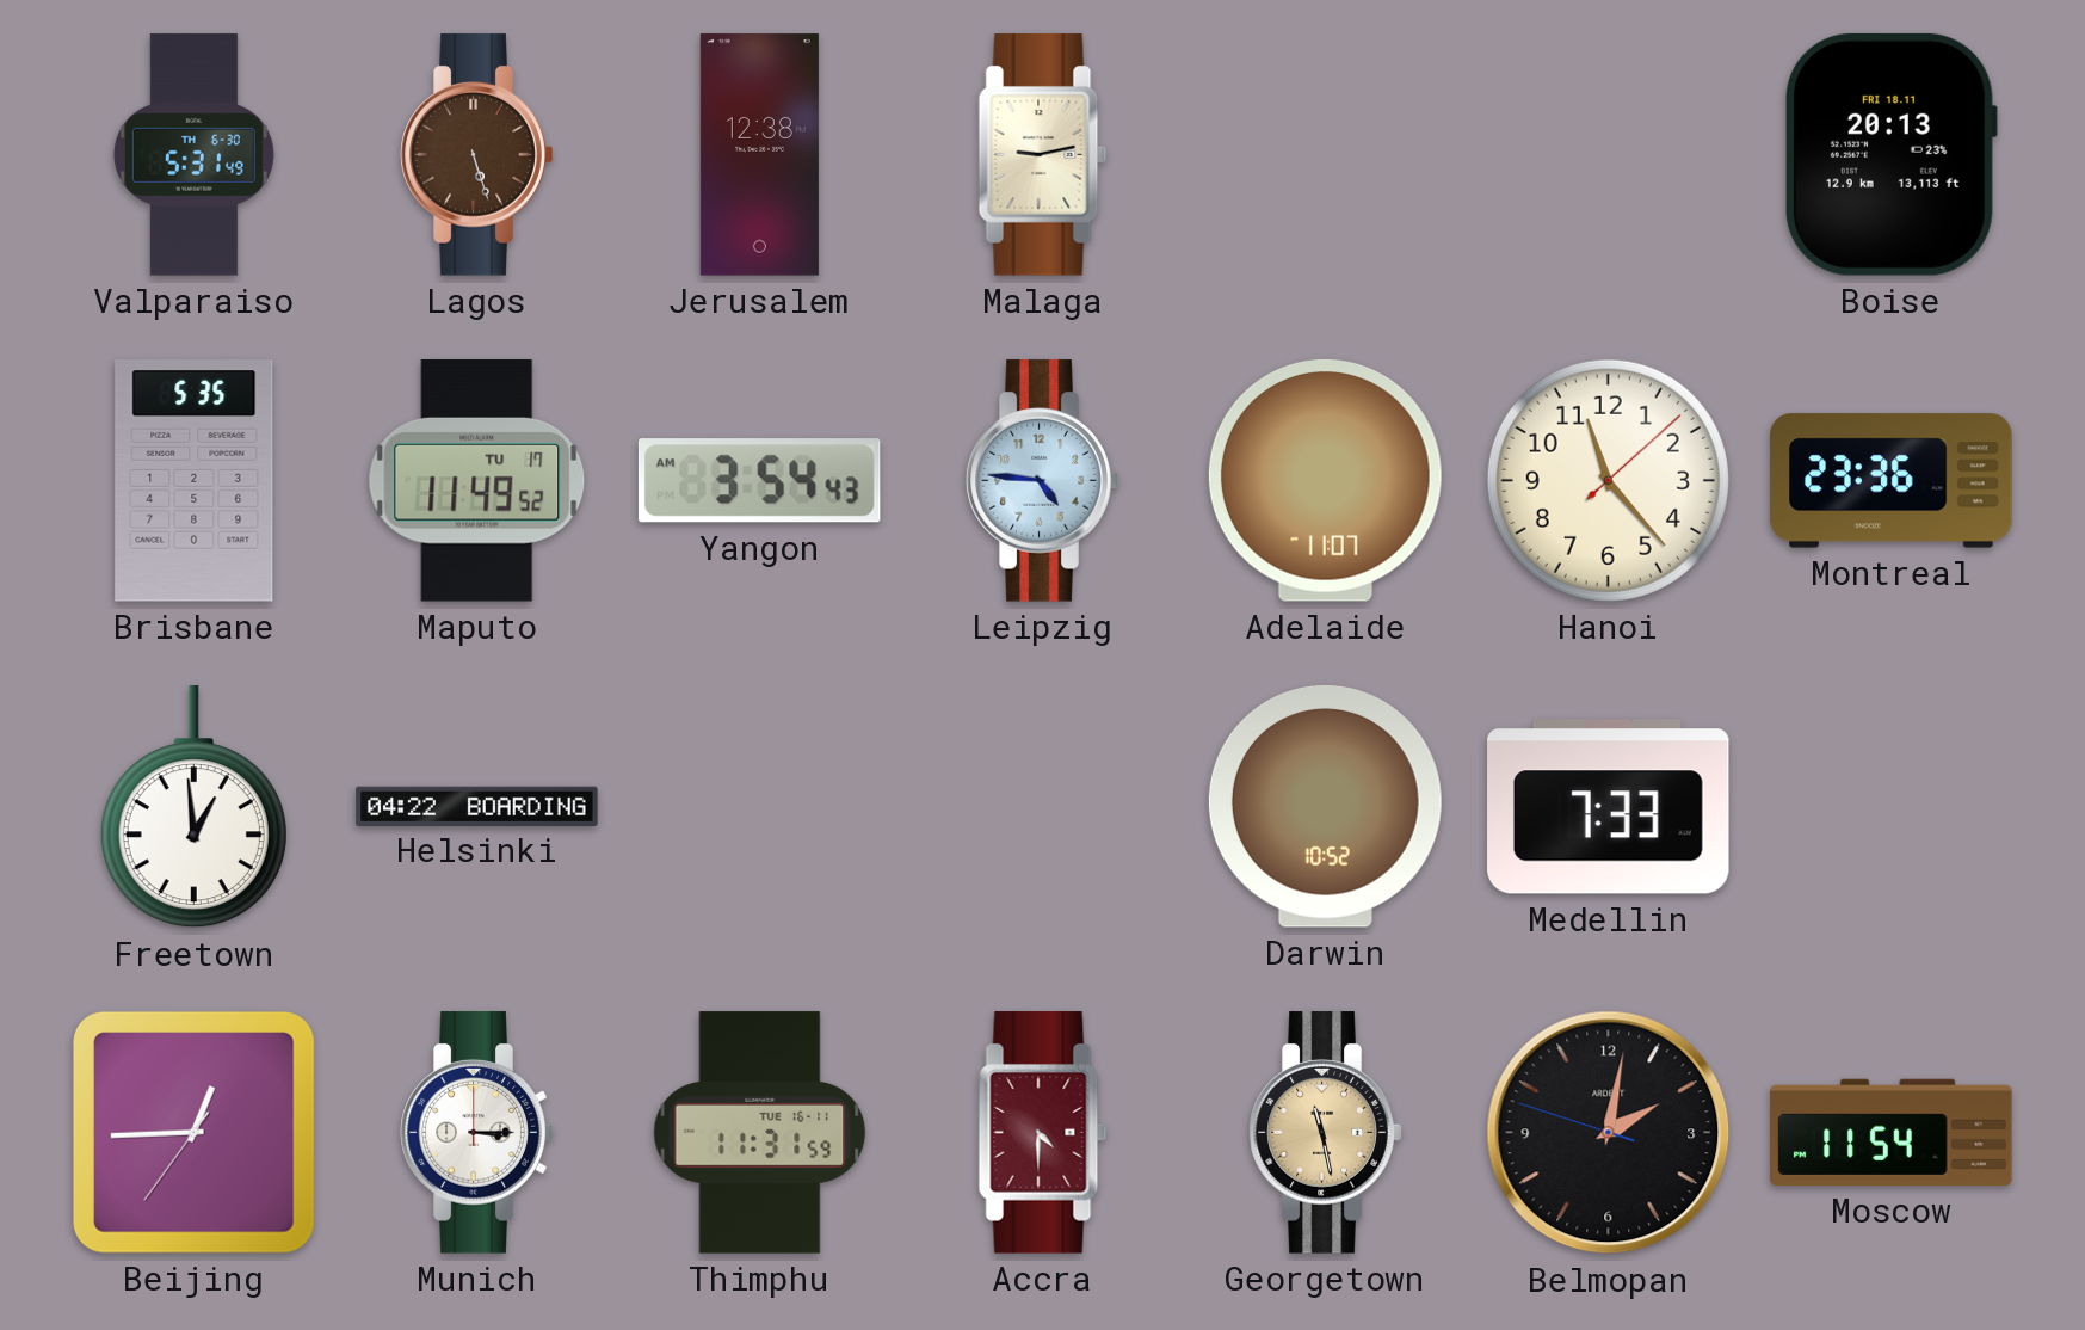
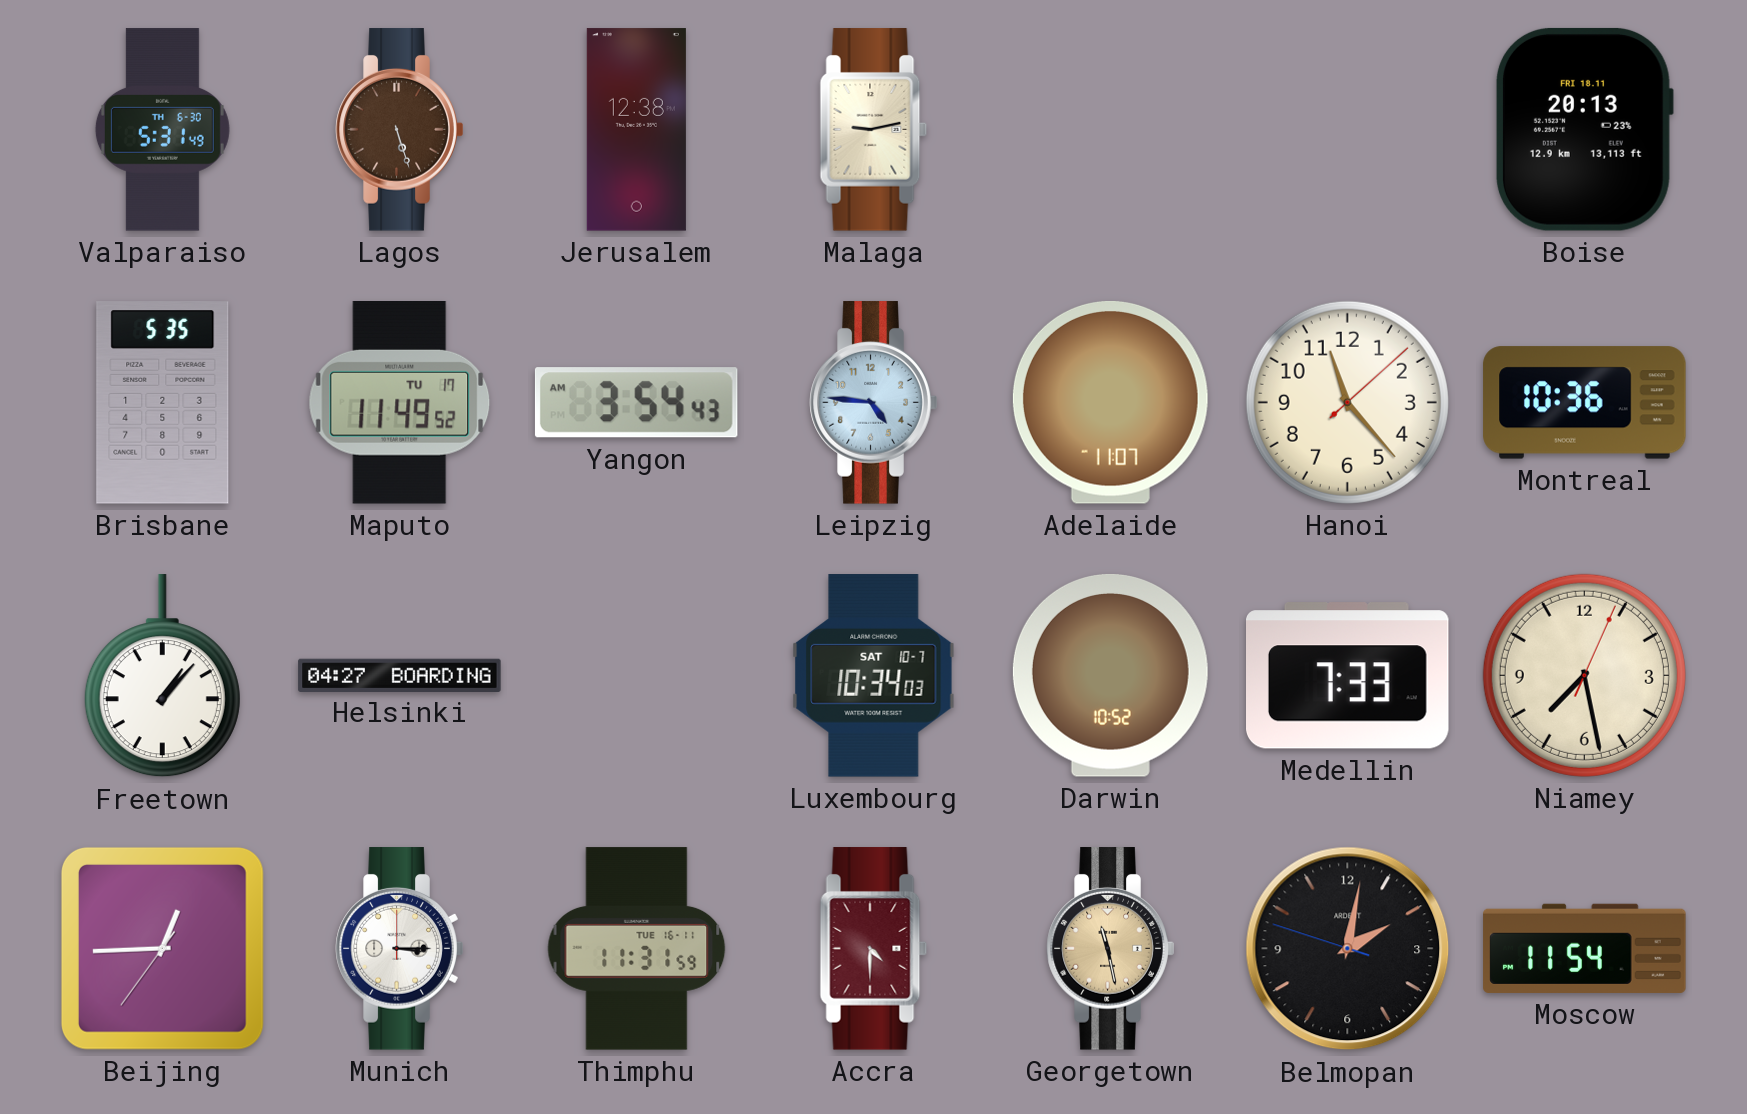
Montreal: 23:36 -> 10:36
Freetown: 12:59 -> 1:07
Helsinki: 04:22 -> 04:27
Luxembourg: none -> 10:34
Niamey: none -> 7:28
